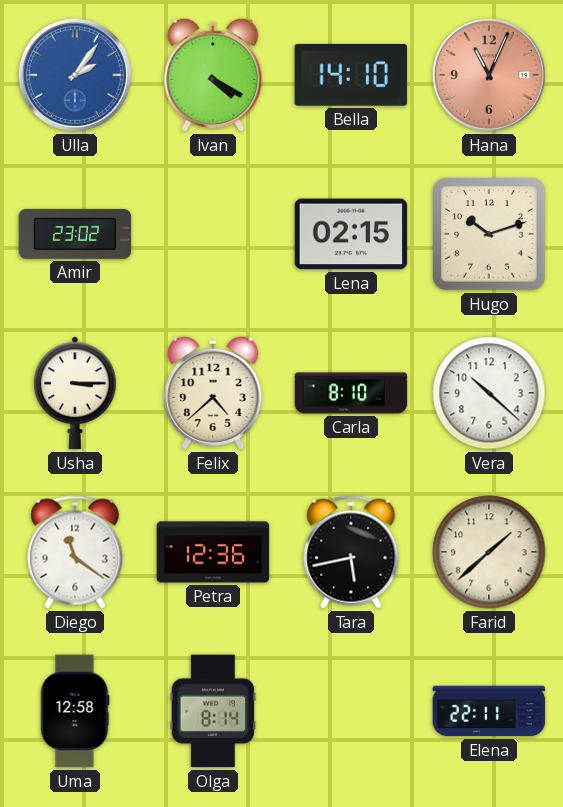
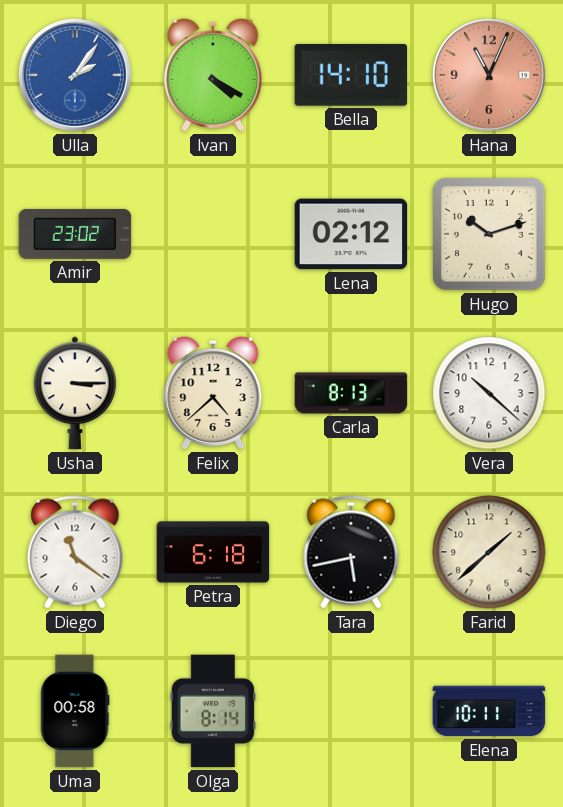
Lena: 02:15 -> 02:12
Carla: 8:10 -> 8:13
Petra: 12:36 -> 6:18
Uma: 12:58 -> 00:58
Elena: 22:11 -> 10:11
